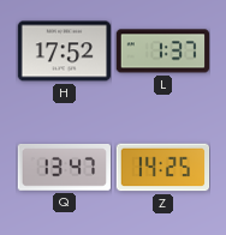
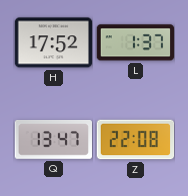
Z: 14:25 -> 22:08
